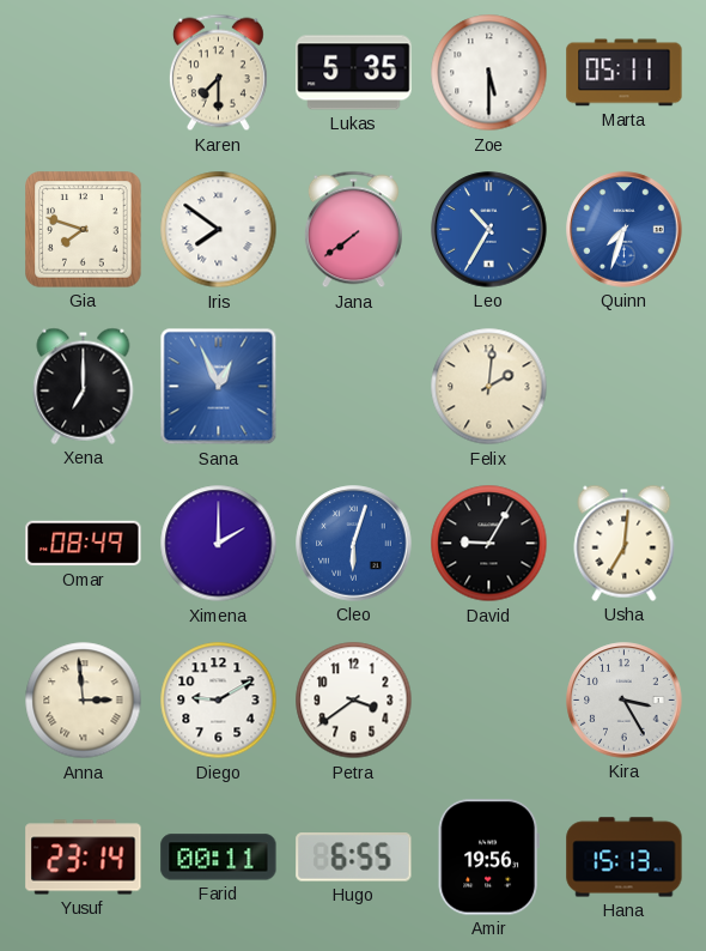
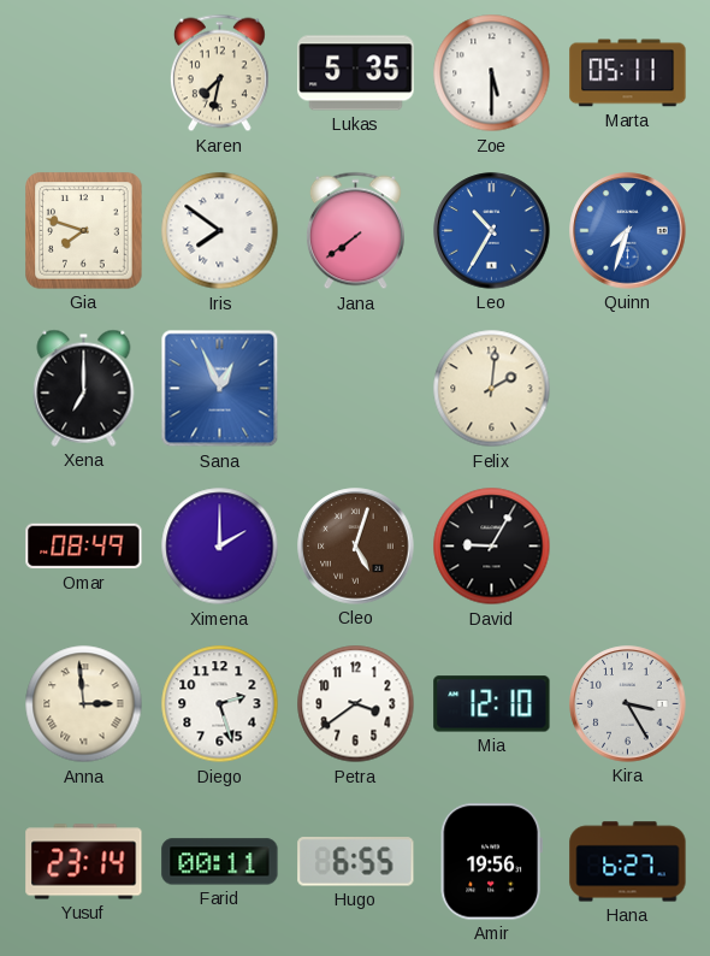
Karen: 7:30 -> 7:32
Cleo: 6:03 -> 5:03
Cleo dial: blue -> brown
Usha: 7:01 -> none
Diego: 9:10 -> 2:27
Mia: none -> 12:10
Hana: 15:13 -> 6:27
